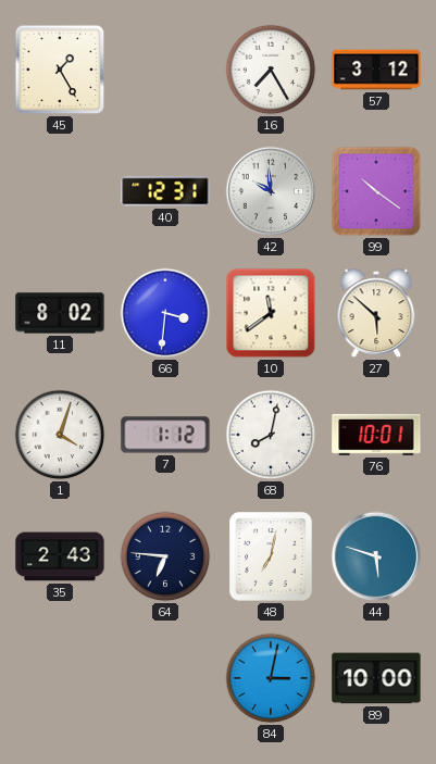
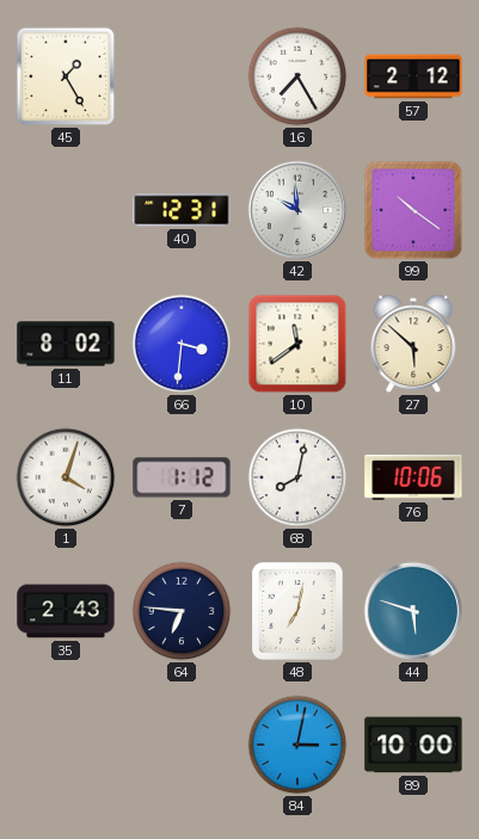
57: 3:12 -> 2:12
76: 10:01 -> 10:06
